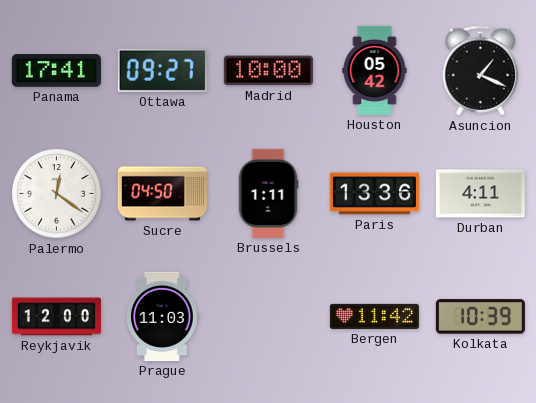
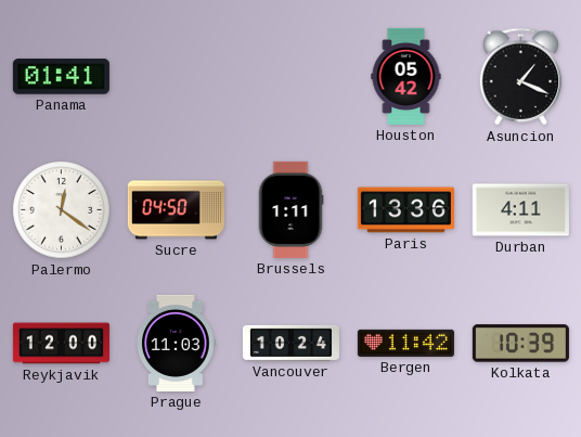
Panama: 17:41 -> 01:41
Ottawa: 09:27 -> none
Madrid: 10:00 -> none
Vancouver: none -> 10:24
